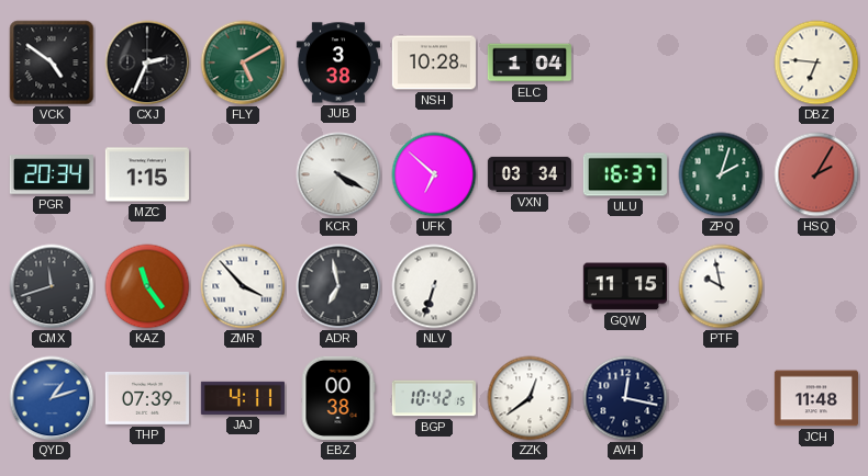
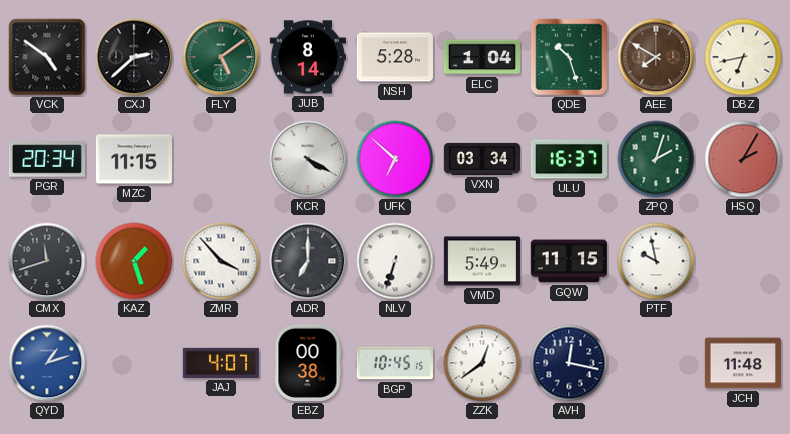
CXJ: 2:34 -> 2:38
FLY: 5:10 -> 5:09
JUB: 3:38 -> 8:14
NSH: 10:28 -> 5:28
QDE: none -> 10:27
AEE: none -> 7:50
DBZ: 6:46 -> 6:43
MZC: 1:15 -> 11:15
KAZ: 11:24 -> 1:27
ADR: 6:58 -> 7:00
VMD: none -> 5:49
THP: 07:39 -> none
JAJ: 4:11 -> 4:07
BGP: 10:42 -> 10:45
